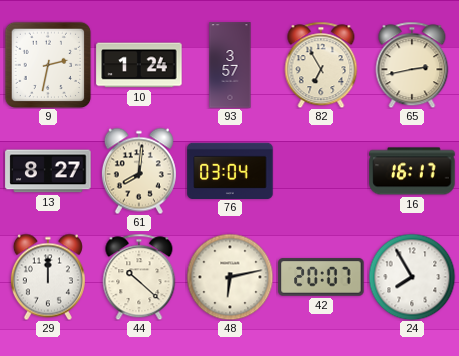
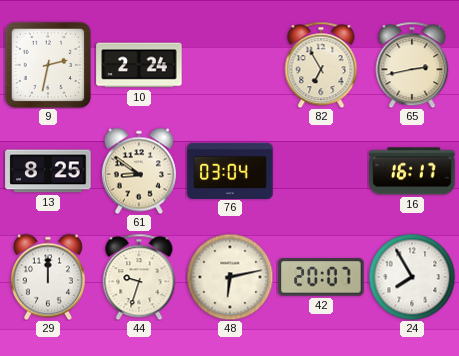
10: 1:24 -> 2:24
93: 3:57 -> none
13: 8:27 -> 8:25
61: 8:01 -> 8:51
44: 10:22 -> 9:33
